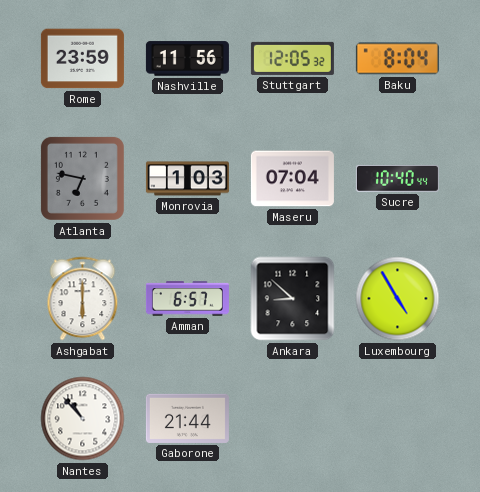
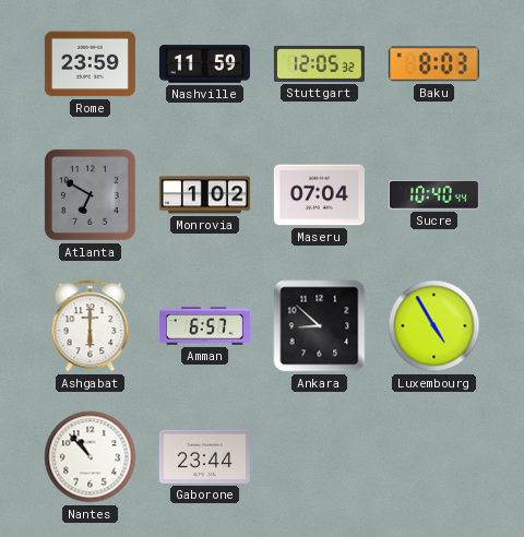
Nashville: 11:56 -> 11:59
Baku: 8:04 -> 8:03
Atlanta: 6:47 -> 6:50
Monrovia: 1:03 -> 1:02
Gaborone: 21:44 -> 23:44
